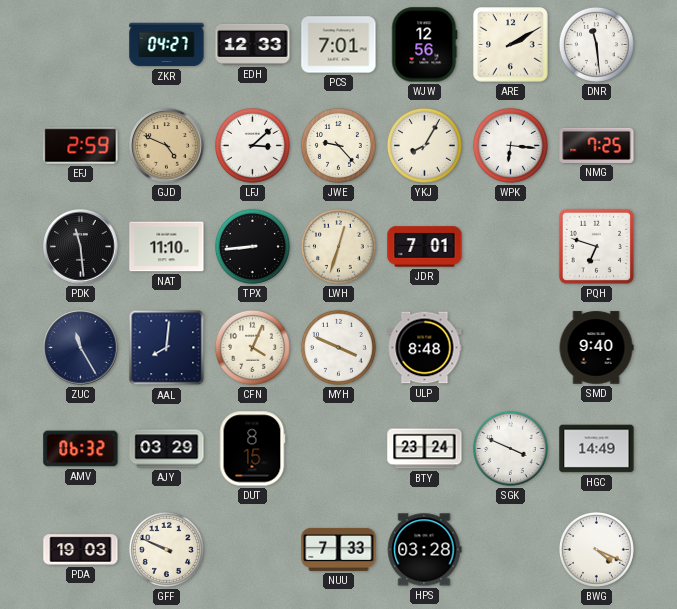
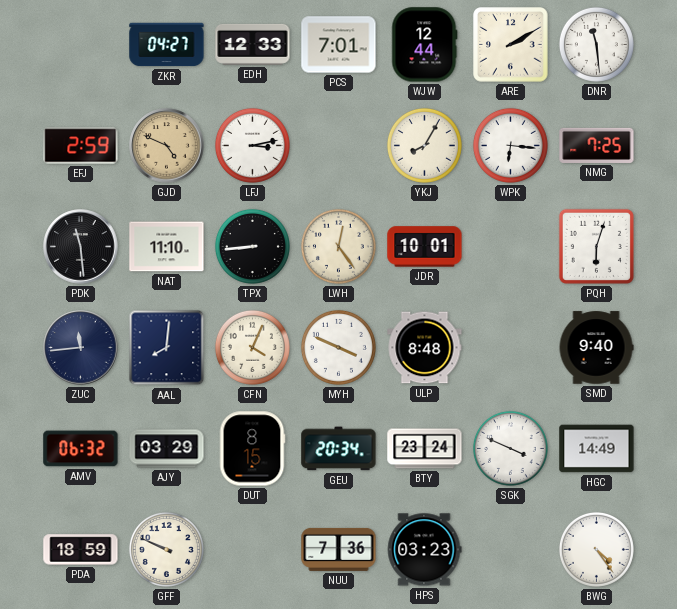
WJW: 12:56 -> 12:44
LFJ: 3:08 -> 3:13
JWE: 9:23 -> none
LWH: 12:33 -> 12:24
JDR: 7:01 -> 10:01
PQH: 6:48 -> 6:03
ZUC: 11:25 -> 11:44
GEU: none -> 20:34
PDA: 19:03 -> 18:59
NUU: 7:33 -> 7:36
HPS: 03:28 -> 03:23
BWG: 4:19 -> 4:24
